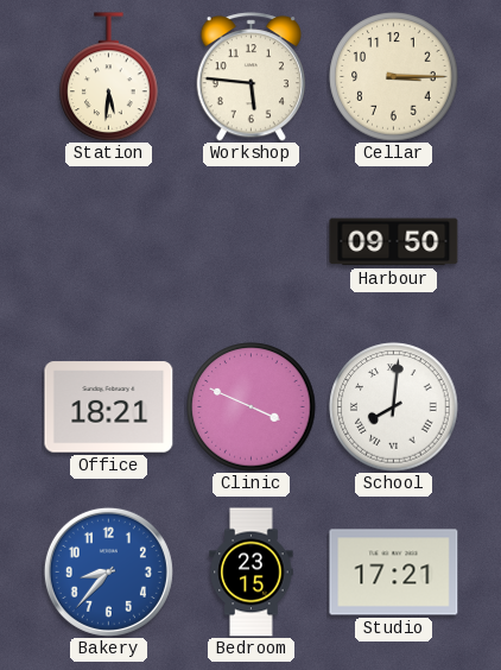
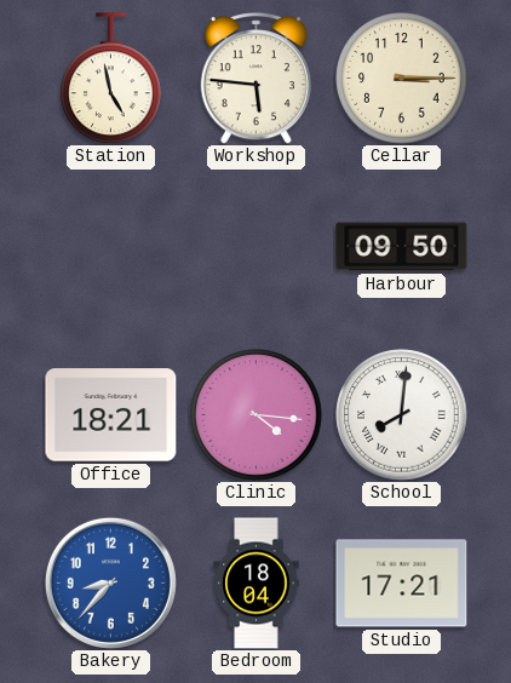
Station: 5:31 -> 4:58
Clinic: 3:49 -> 4:16
Bedroom: 23:15 -> 18:04
